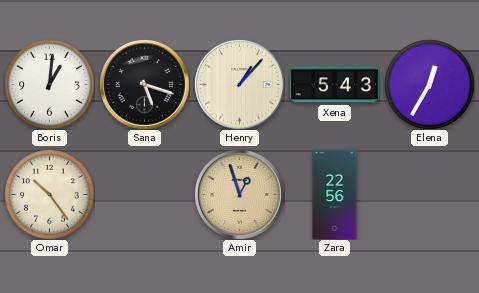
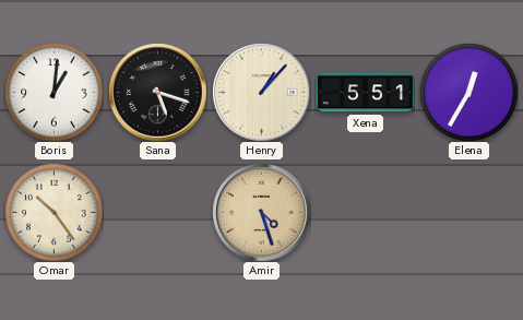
Xena: 5:43 -> 5:51
Amir: 12:57 -> 4:27
Zara: 22:56 -> none
